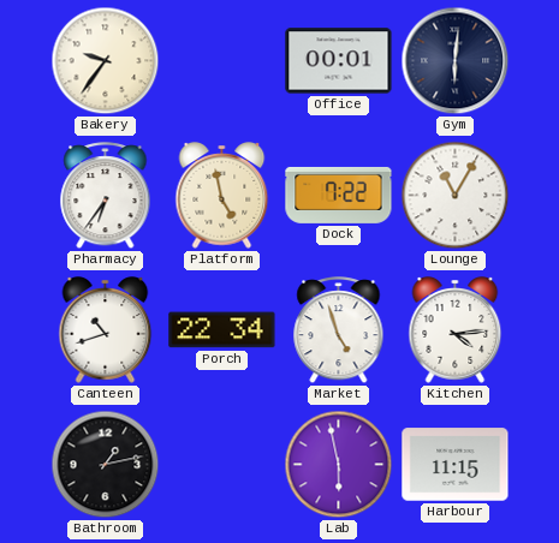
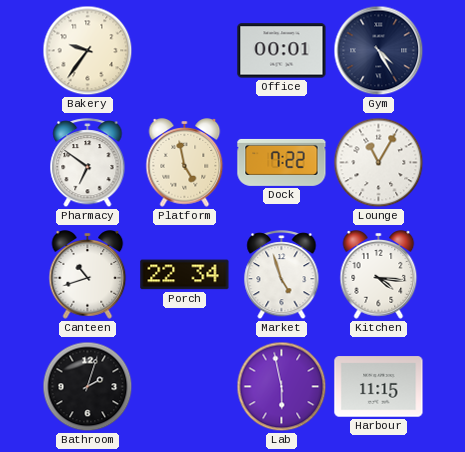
Gym: 6:01 -> 4:25
Pharmacy: 6:36 -> 6:51
Kitchen: 4:14 -> 4:16
Bathroom: 1:13 -> 2:03
